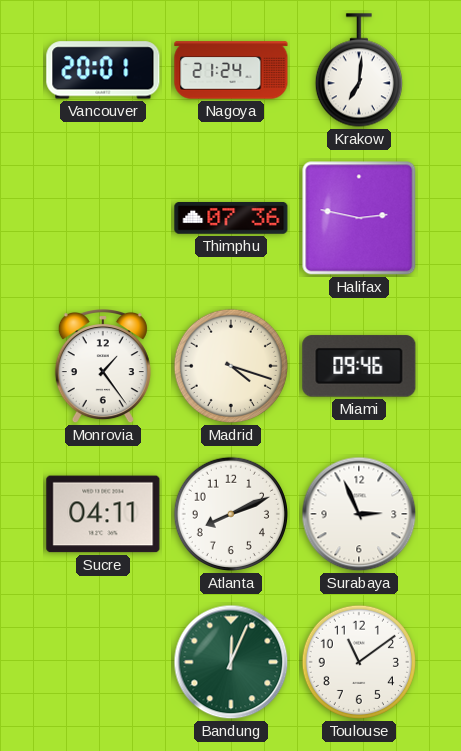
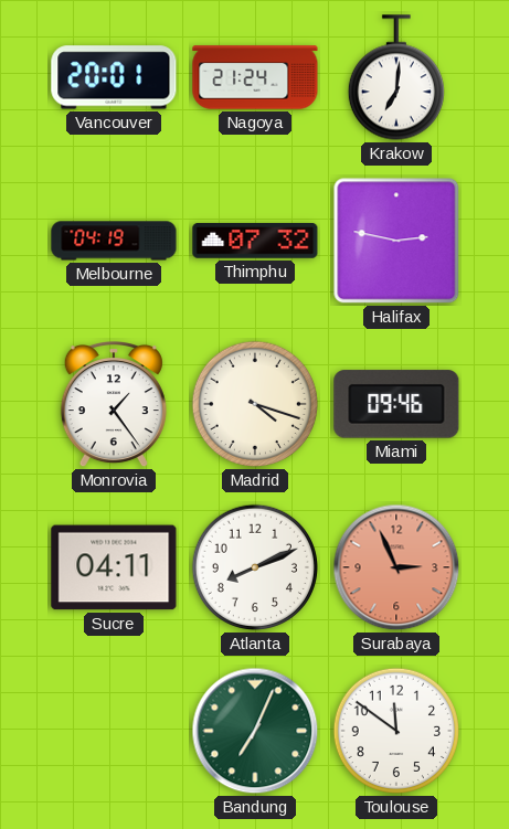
Melbourne: none -> 04:19
Thimphu: 07:36 -> 07:32
Surabaya dial: white -> salmon
Bandung: 12:04 -> 7:04
Toulouse: 11:09 -> 11:51
